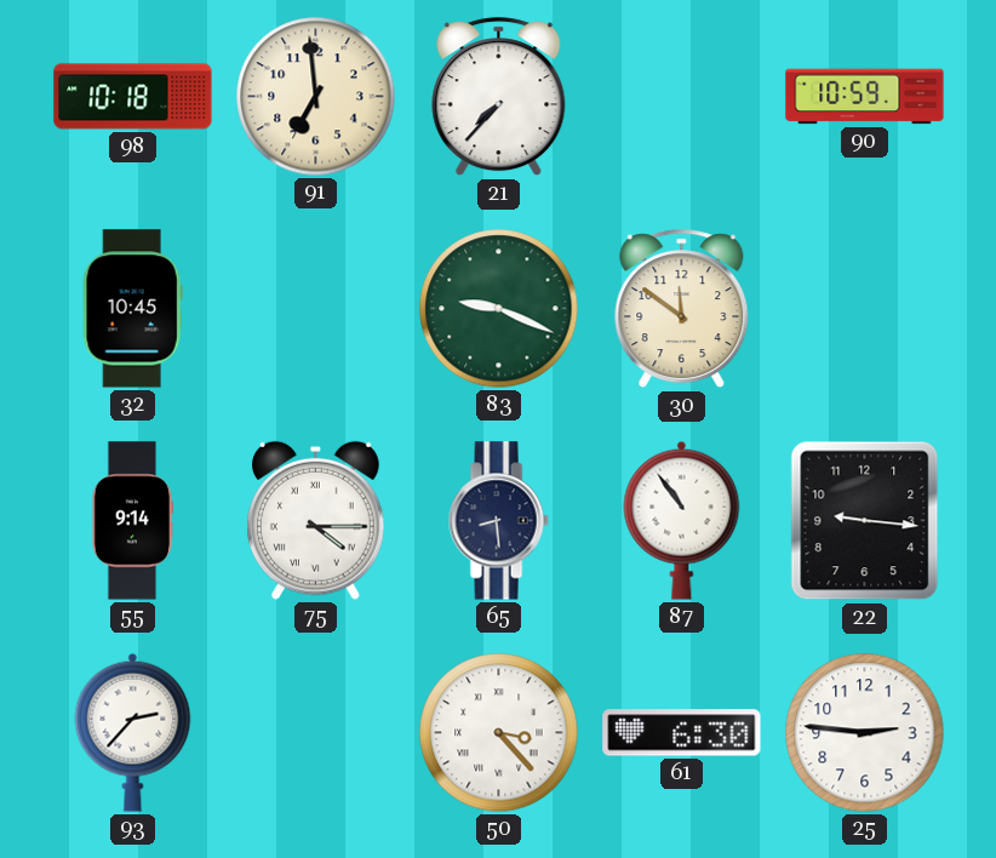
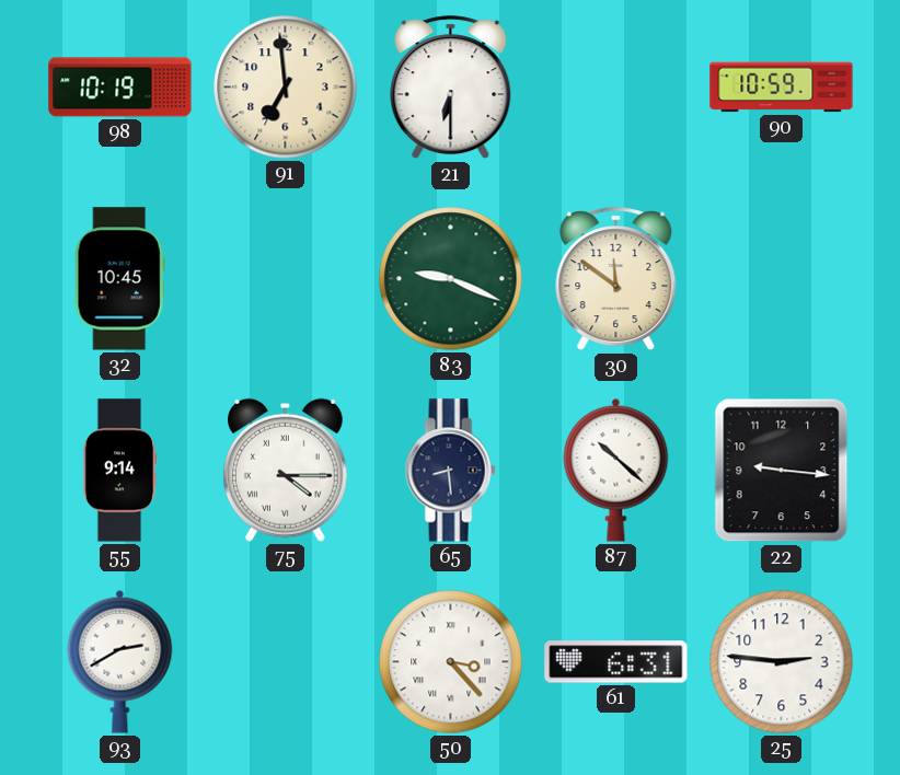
98: 10:18 -> 10:19
21: 7:37 -> 6:30
87: 10:54 -> 10:22
93: 2:37 -> 2:40
61: 6:30 -> 6:31
